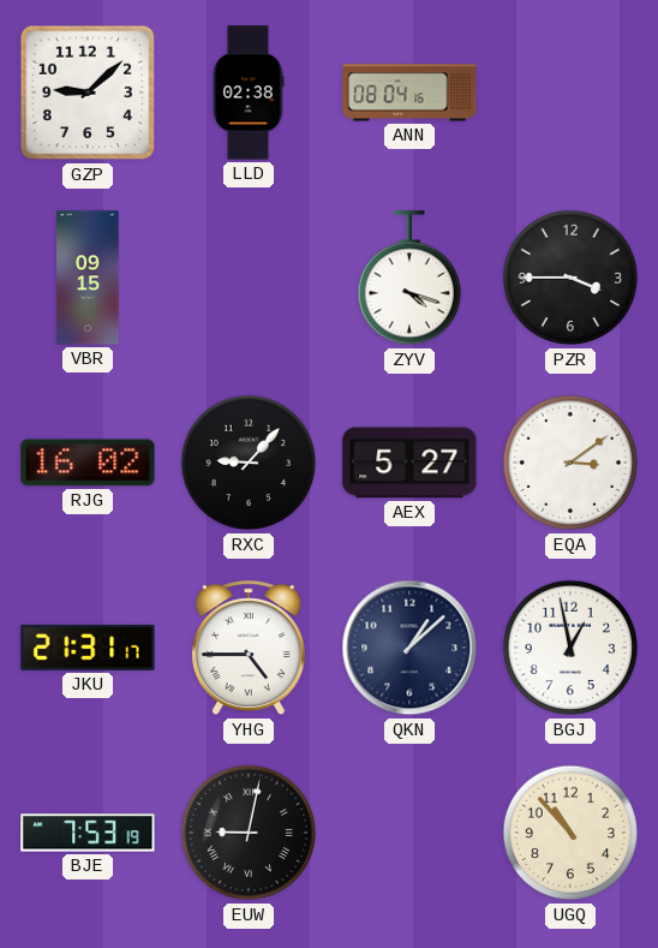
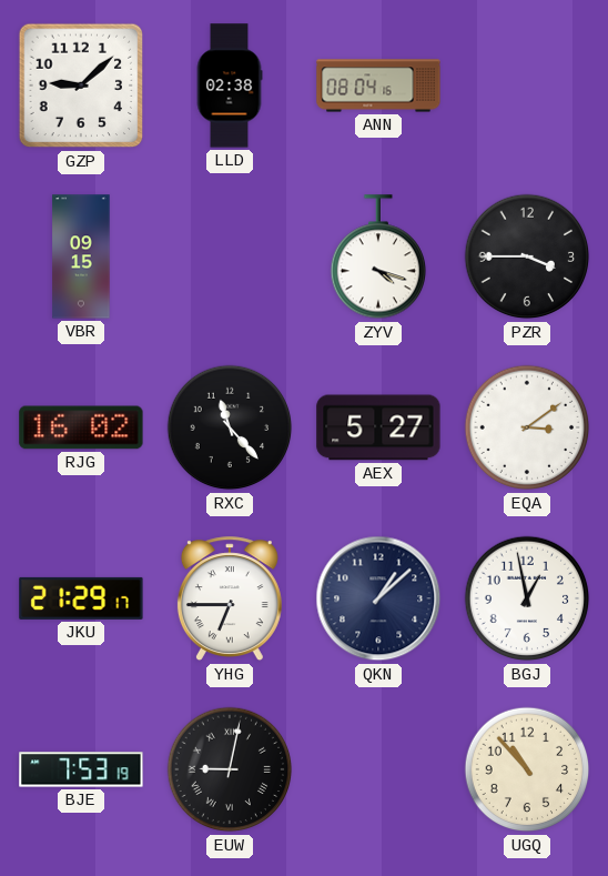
RXC: 9:07 -> 11:23
JKU: 21:31 -> 21:29
YHG: 4:45 -> 6:45
